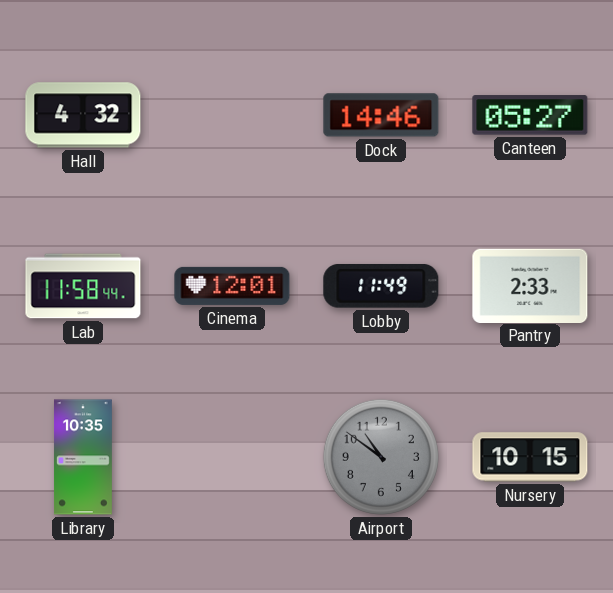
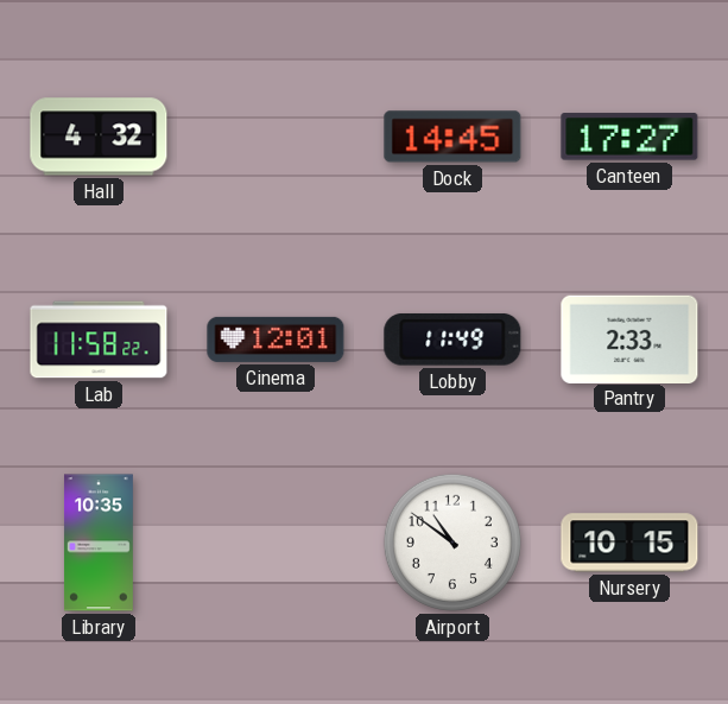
Dock: 14:46 -> 14:45
Canteen: 05:27 -> 17:27
Lab: 11:58:44 -> 11:58:22
Airport dial: grey -> white
